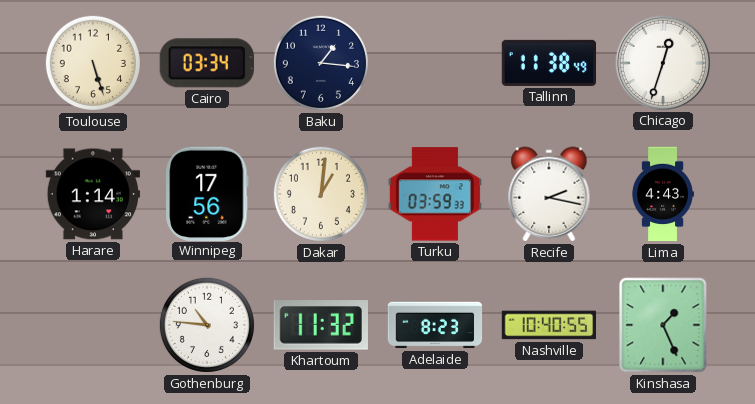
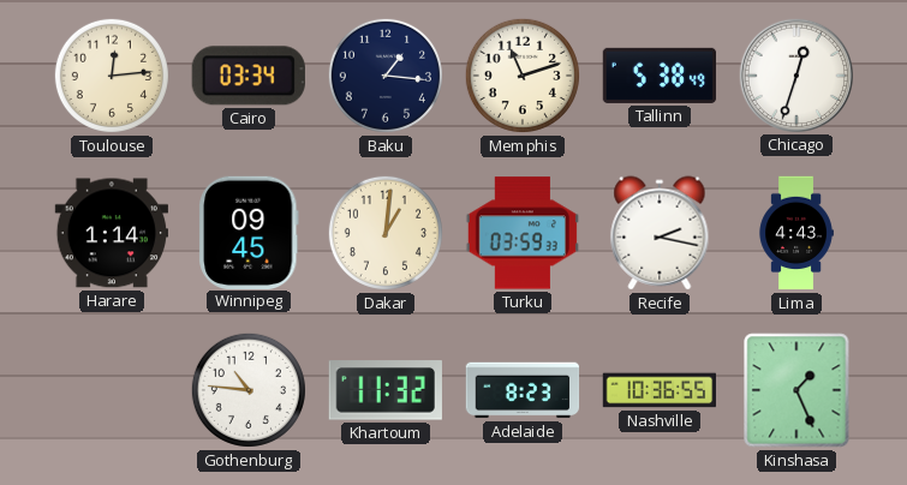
Toulouse: 5:27 -> 12:14
Memphis: none -> 11:12
Tallinn: 11:38 -> 5:38
Winnipeg: 17:56 -> 09:45
Nashville: 10:40 -> 10:36
